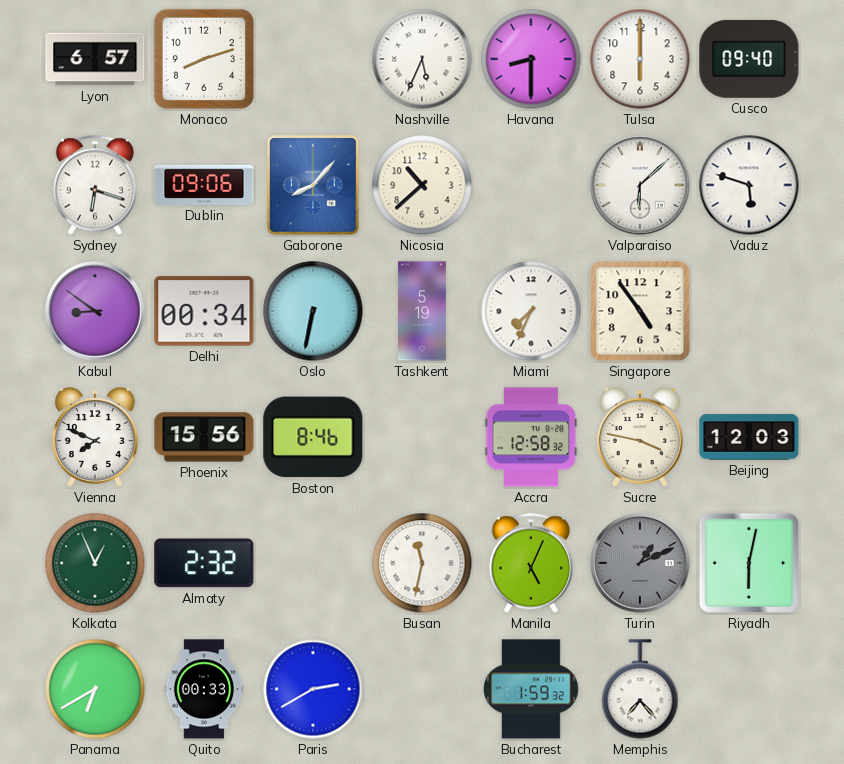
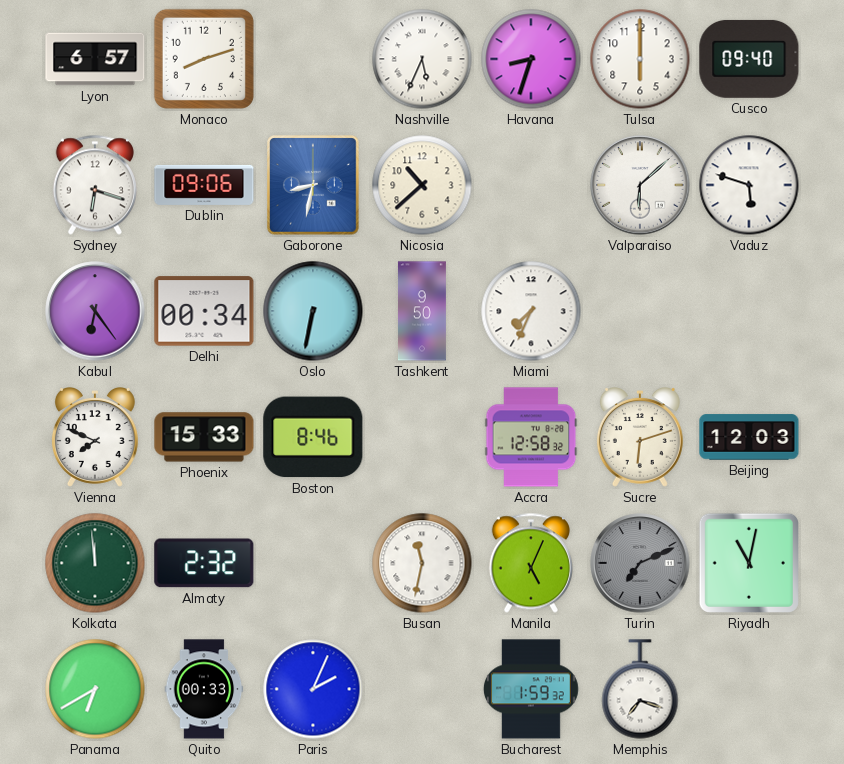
Havana: 8:30 -> 8:33
Gaborone: 8:07 -> 8:32
Kabul: 8:51 -> 6:24
Tashkent: 5:19 -> 9:50
Singapore: 4:54 -> none
Phoenix: 15:56 -> 15:33
Sucre: 3:47 -> 6:12
Kolkata: 12:56 -> 11:59
Turin: 1:11 -> 7:11
Riyadh: 6:02 -> 11:02
Paris: 2:40 -> 2:04
Memphis: 7:23 -> 7:18
